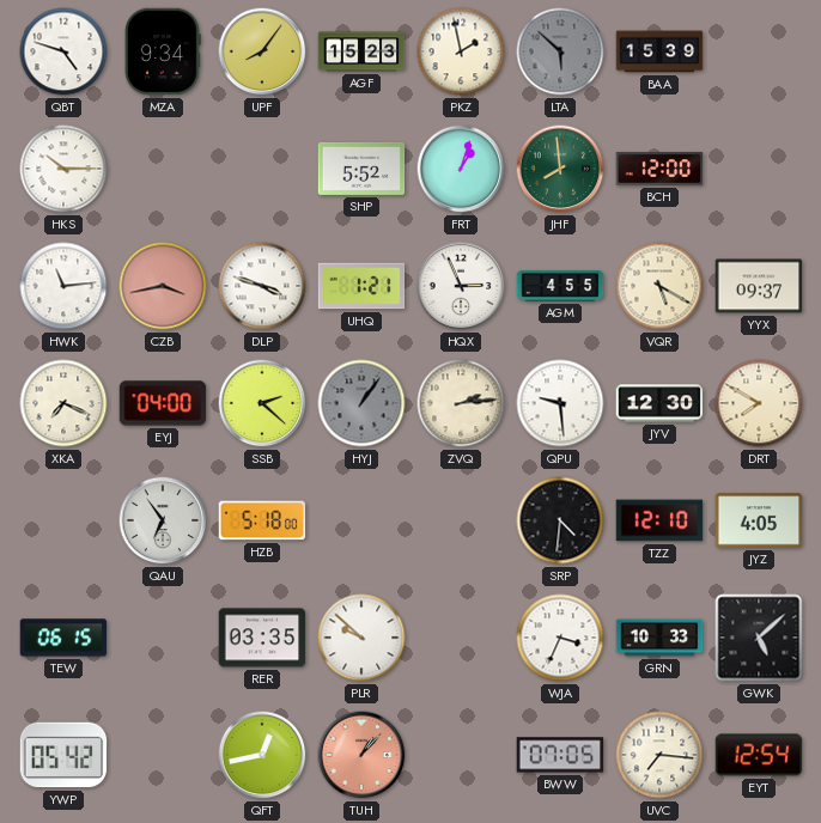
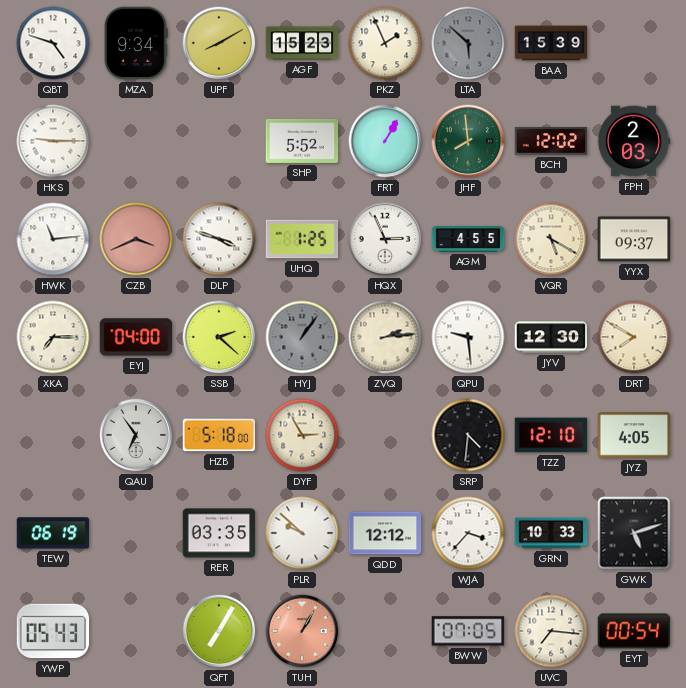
UPF: 8:06 -> 8:10
PKZ: 1:58 -> 1:56
HKS: 10:15 -> 9:15
FRT: 1:03 -> 1:05
BCH: 12:00 -> 12:02
FPH: none -> 2:03
CZB: 3:43 -> 3:41
UHQ: 1:21 -> 1:25
XKA: 7:19 -> 7:15
DYF: none -> 2:55
TEW: 06:15 -> 06:19
QDD: none -> 12:12
WJA: 3:34 -> 3:37
GWK: 5:08 -> 5:12
YWP: 05:42 -> 05:43
QFT: 12:43 -> 7:05
TUH: 1:07 -> 1:05
EYT: 12:54 -> 00:54
